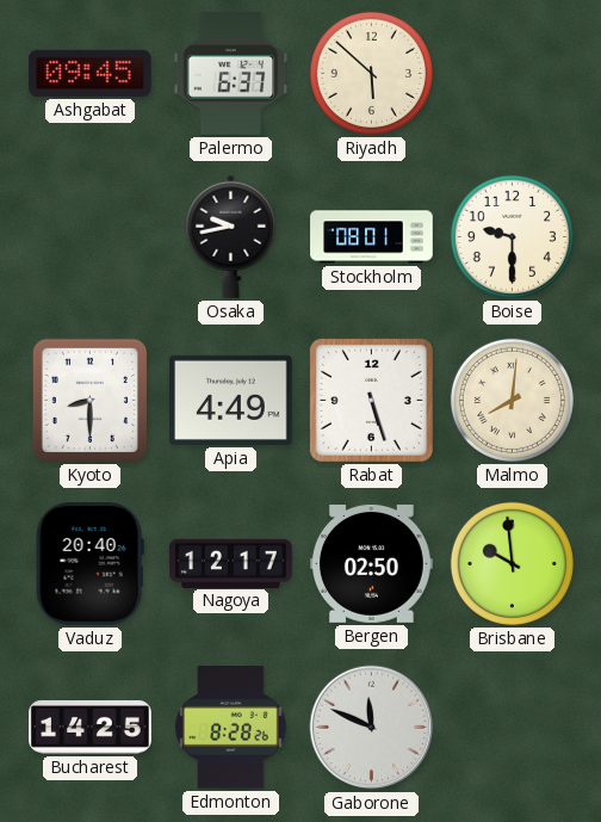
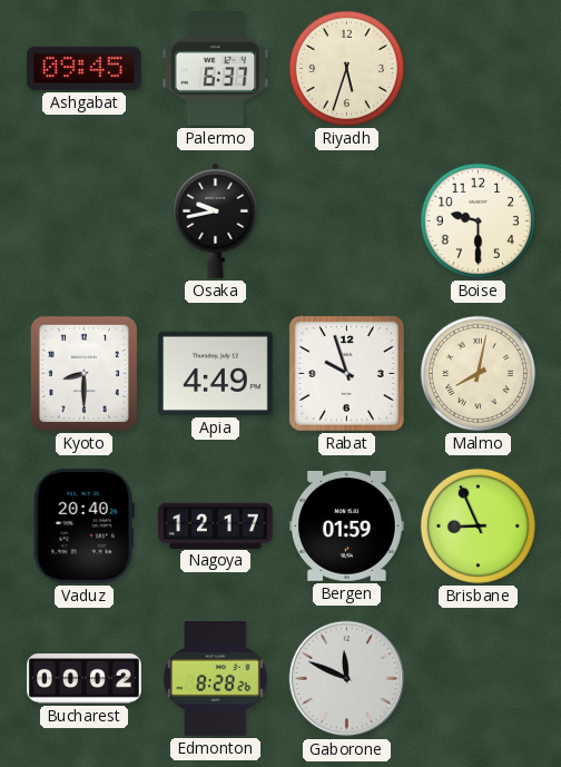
Riyadh: 5:52 -> 5:33
Stockholm: 08:01 -> none
Rabat: 5:27 -> 9:57
Malmo: 8:01 -> 8:02
Bergen: 02:50 -> 01:59
Brisbane: 9:59 -> 8:56
Bucharest: 14:25 -> 00:02
